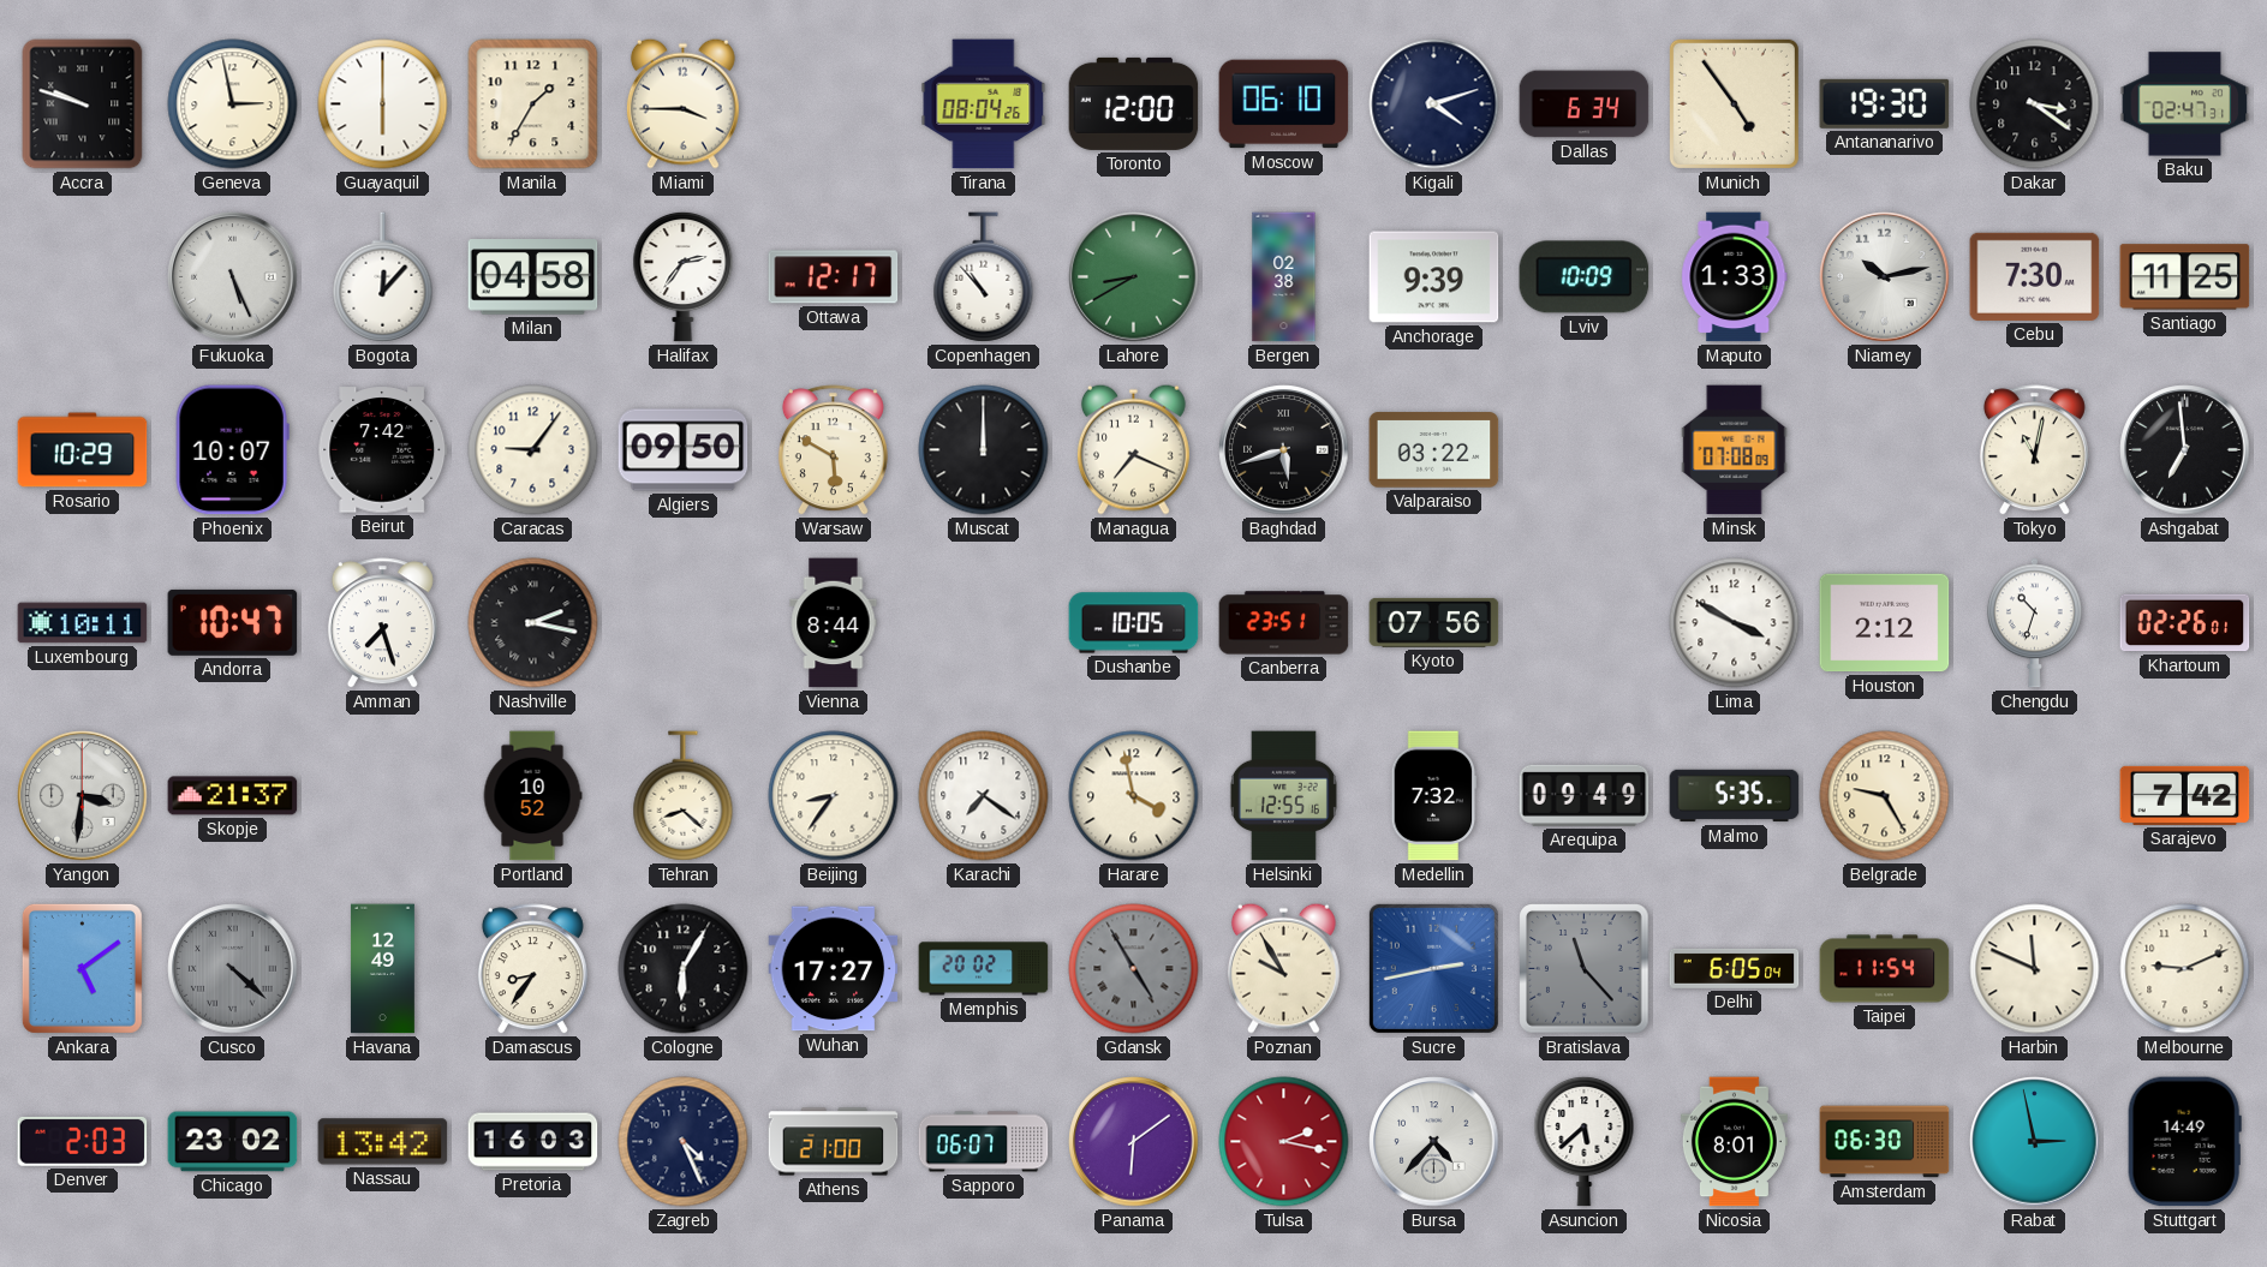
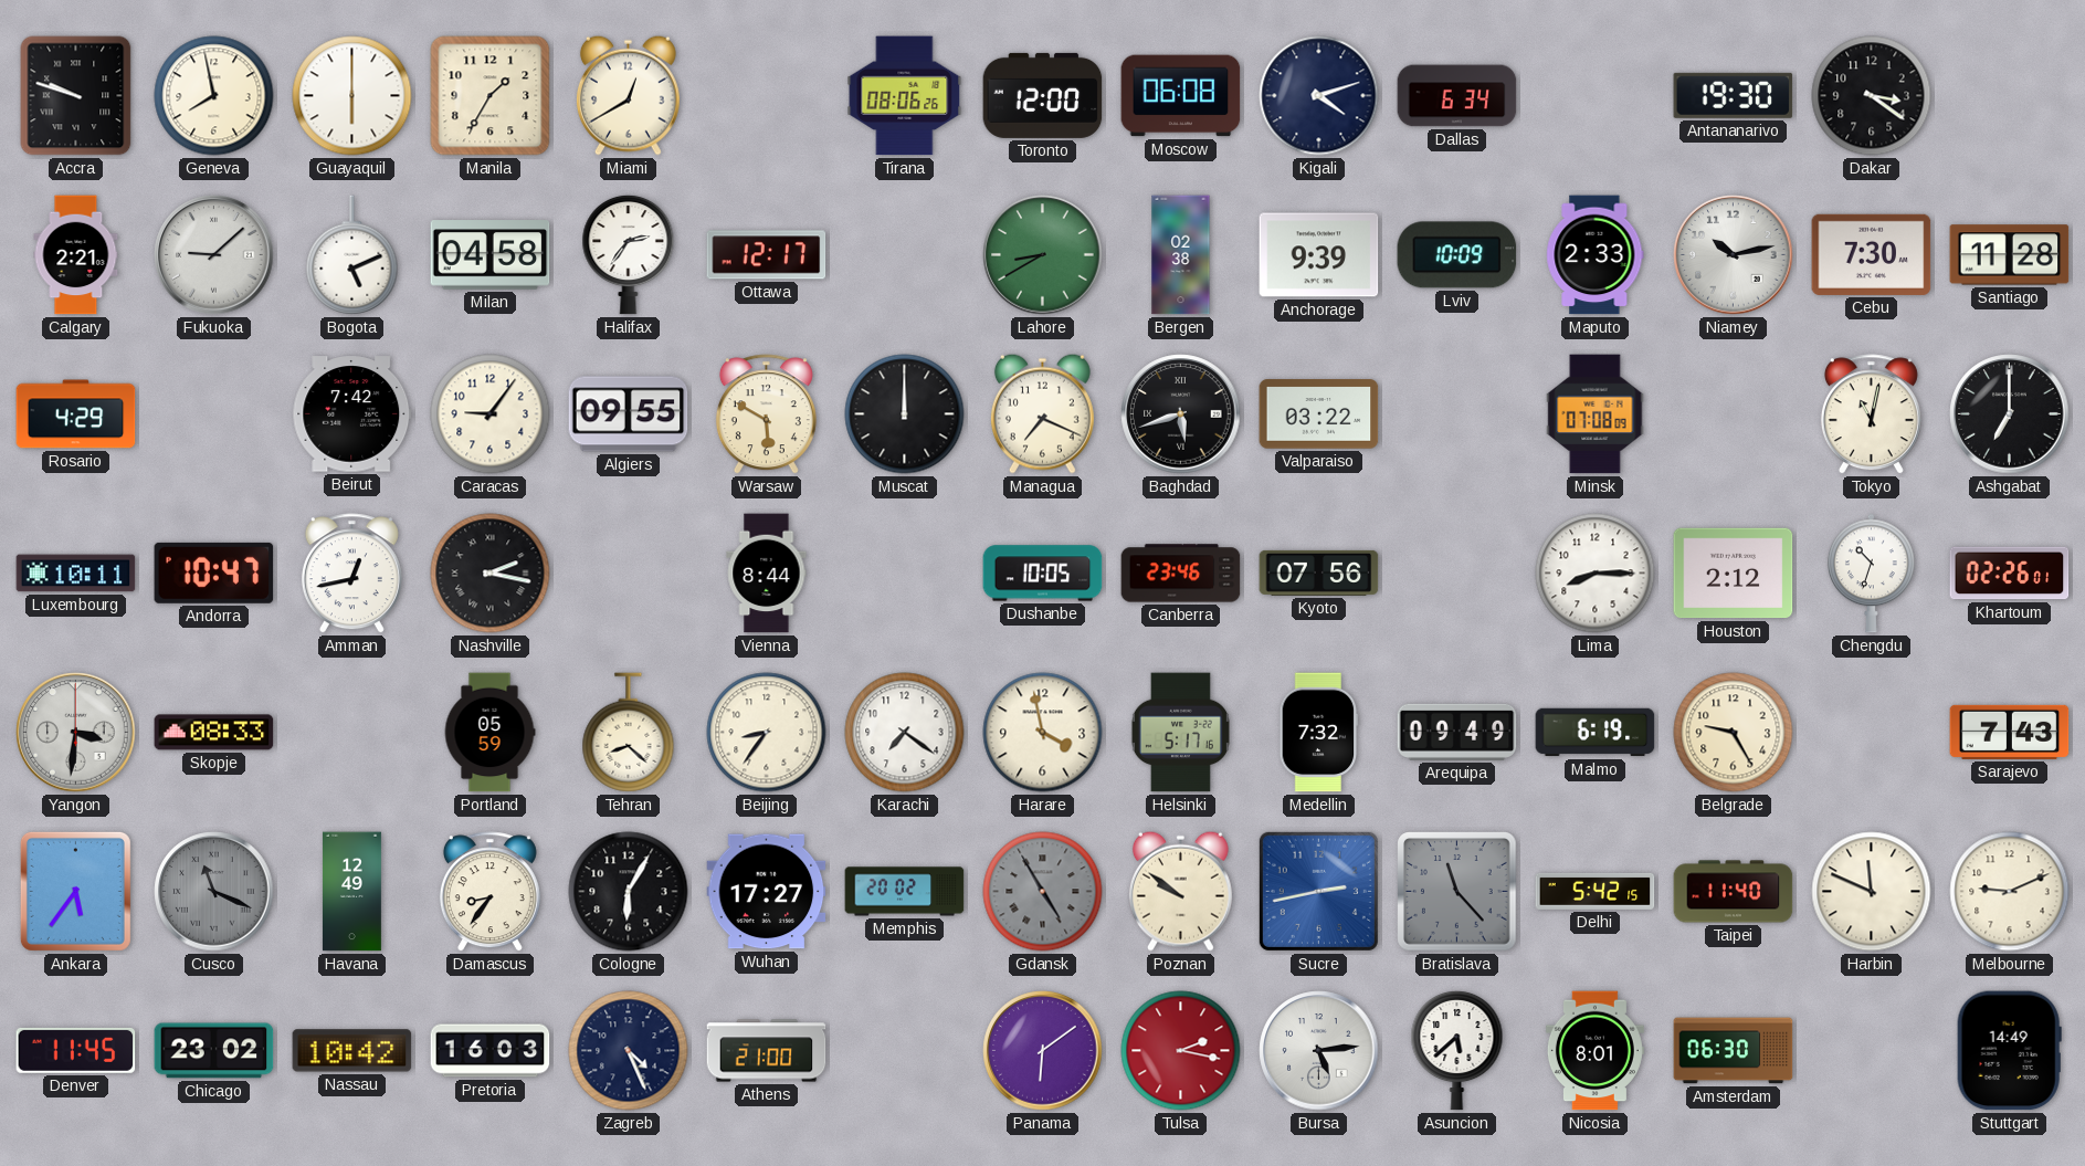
Geneva: 2:58 -> 7:58
Miami: 3:45 -> 12:40
Tirana: 08:04 -> 08:06
Moscow: 06:10 -> 06:08
Munich: 4:54 -> none
Baku: 02:47 -> none
Calgary: none -> 2:21
Fukuoka: 5:26 -> 9:08
Bogota: 12:07 -> 5:11
Copenhagen: 10:53 -> none
Maputo: 1:33 -> 2:33
Santiago: 11:25 -> 11:28
Rosario: 10:29 -> 4:29
Phoenix: 10:07 -> none
Algiers: 09:50 -> 09:55
Ashgabat: 6:59 -> 7:00
Amman: 7:27 -> 12:43
Canberra: 23:51 -> 23:46
Lima: 3:50 -> 8:15
Skopje: 21:37 -> 08:33
Portland: 10:52 -> 05:59
Helsinki: 12:55 -> 5:17
Malmo: 5:35 -> 6:19
Sarajevo: 7:42 -> 7:43
Ankara: 5:09 -> 5:36
Cusco: 4:22 -> 11:19
Poznan: 9:55 -> 9:51
Delhi: 6:05 -> 5:42
Taipei: 11:54 -> 11:40
Denver: 2:03 -> 11:45
Nassau: 13:42 -> 10:42
Sapporo: 06:07 -> none
Bursa: 4:37 -> 5:14
Rabat: 2:58 -> none
